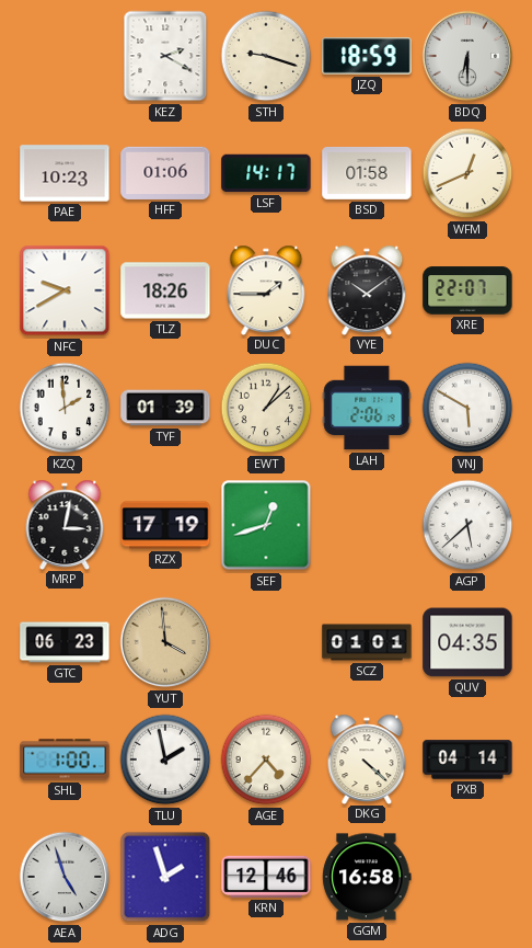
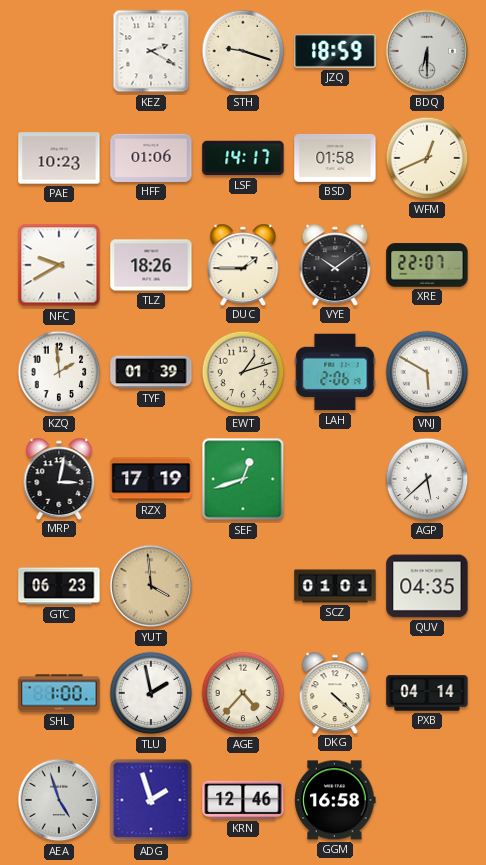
EWT: 1:08 -> 1:12
